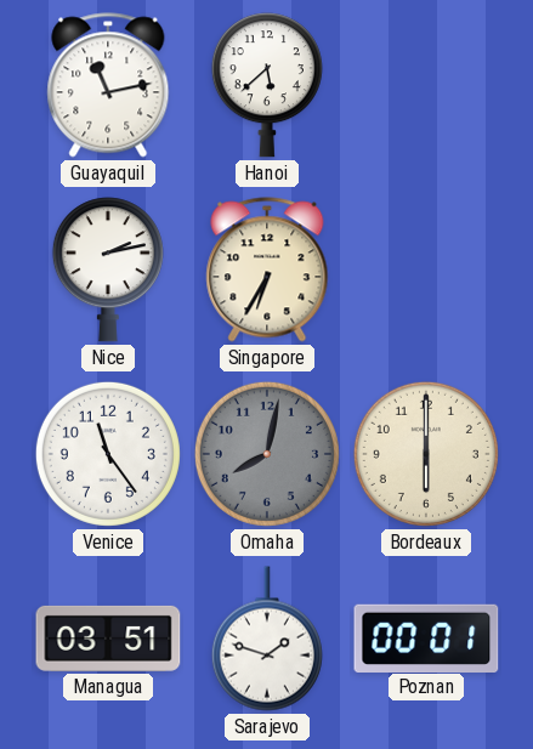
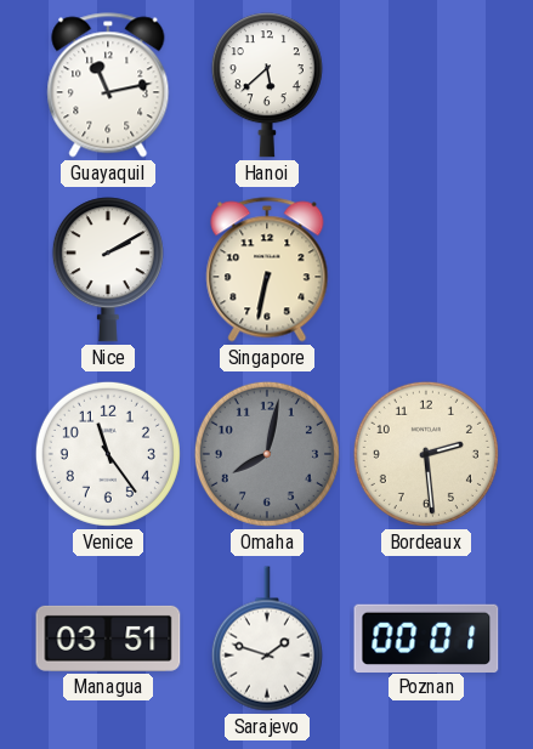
Nice: 2:13 -> 2:10
Singapore: 6:35 -> 6:32
Bordeaux: 6:00 -> 2:29
